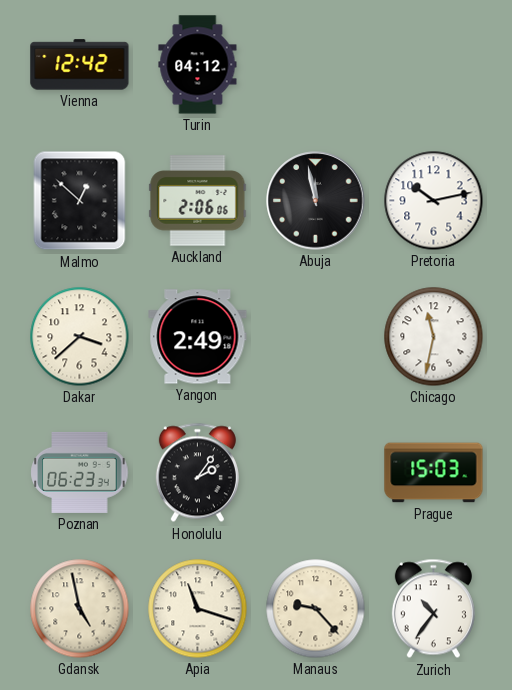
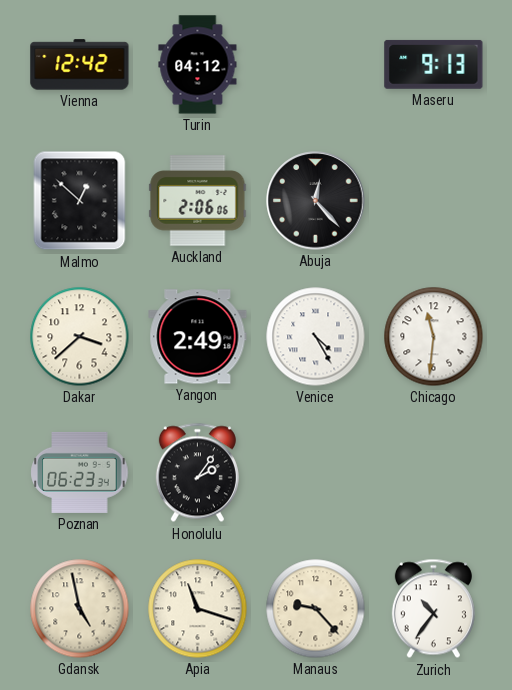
Maseru: none -> 9:13
Abuja: 11:58 -> 12:23
Pretoria: 10:13 -> none
Venice: none -> 4:25
Chicago: 11:32 -> 11:31
Prague: 15:03 -> none
